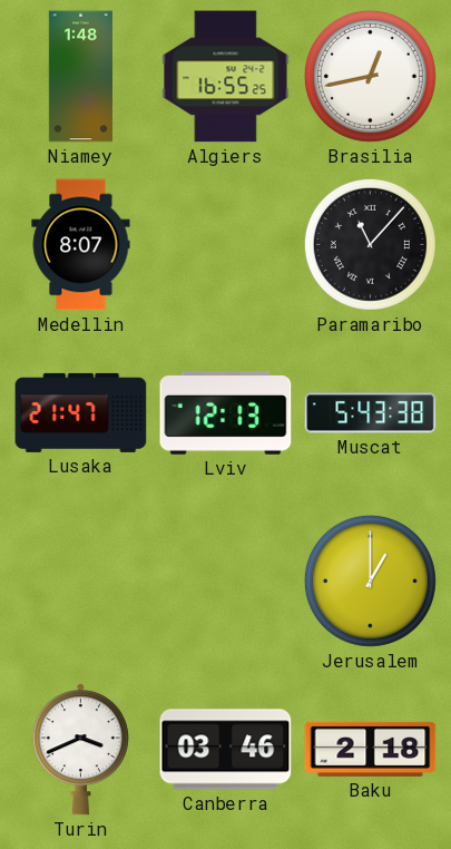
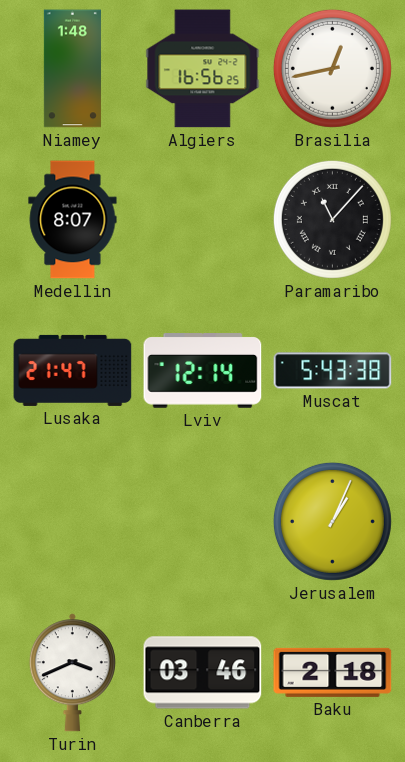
Algiers: 16:55 -> 16:56
Lviv: 12:13 -> 12:14
Jerusalem: 1:00 -> 1:04
